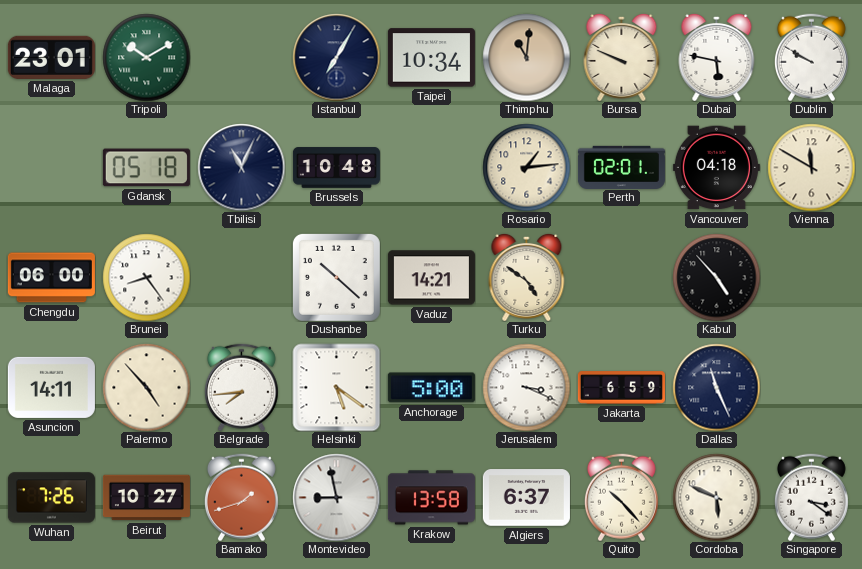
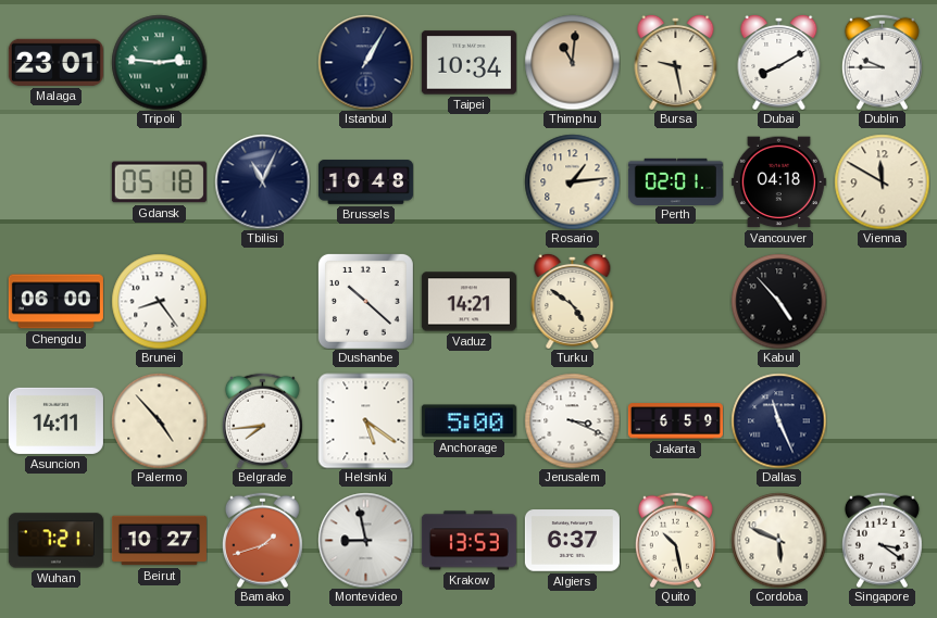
Tripoli: 10:10 -> 2:46
Istanbul: 7:05 -> 1:05
Bursa: 9:49 -> 9:28
Dubai: 5:47 -> 8:10
Dublin: 9:50 -> 9:45
Wuhan: 7:26 -> 7:21
Krakow: 13:58 -> 13:53
Quito: 10:23 -> 10:28
